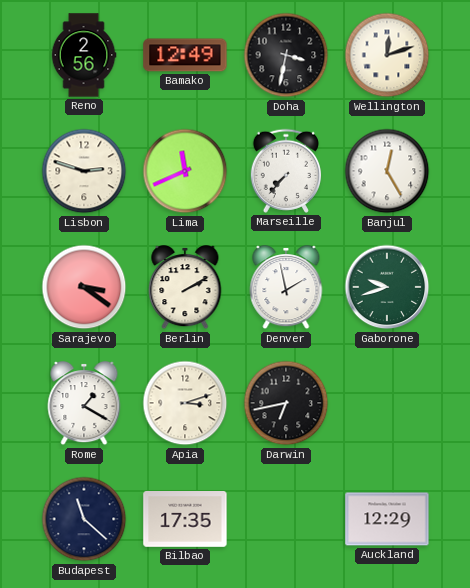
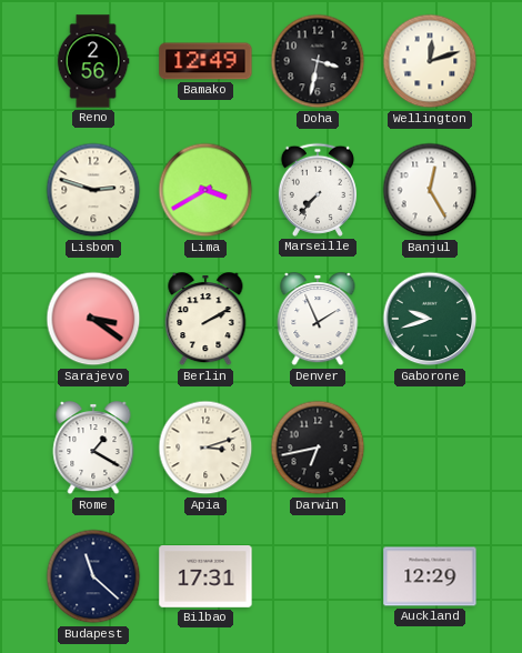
Lima: 11:41 -> 3:40
Denver: 1:58 -> 1:56
Bilbao: 17:35 -> 17:31
